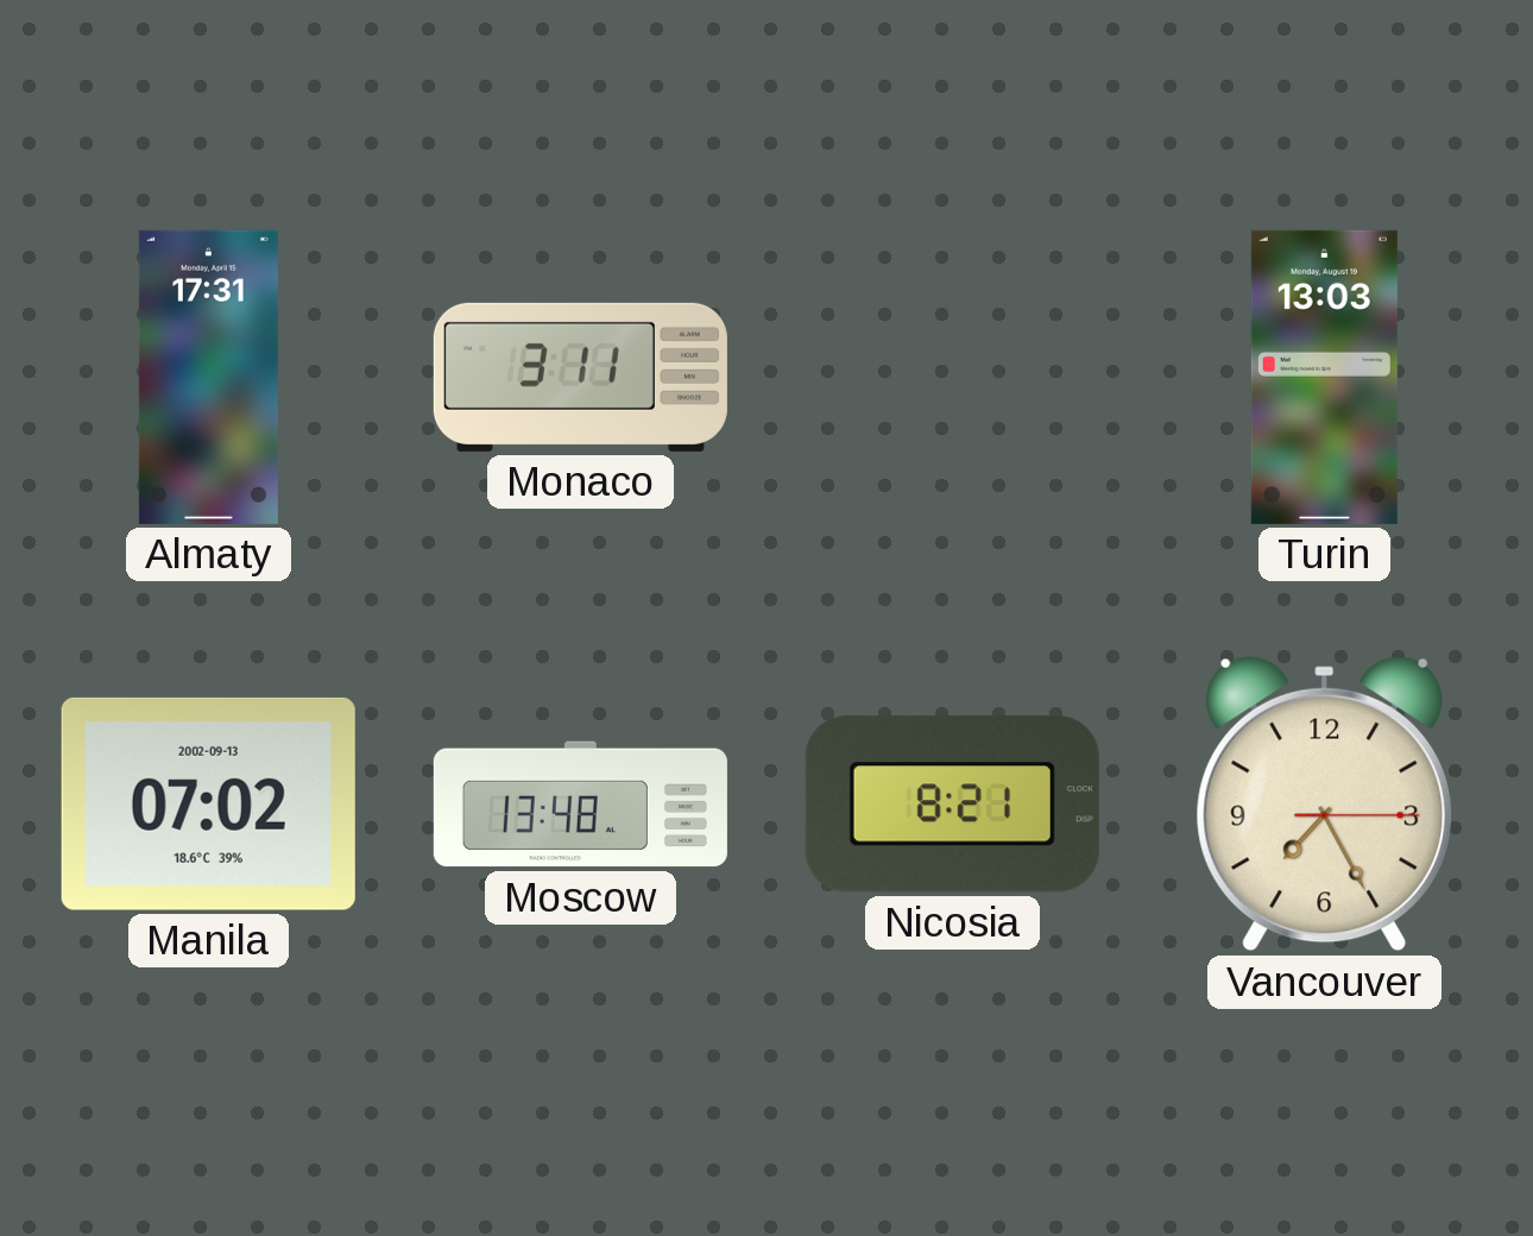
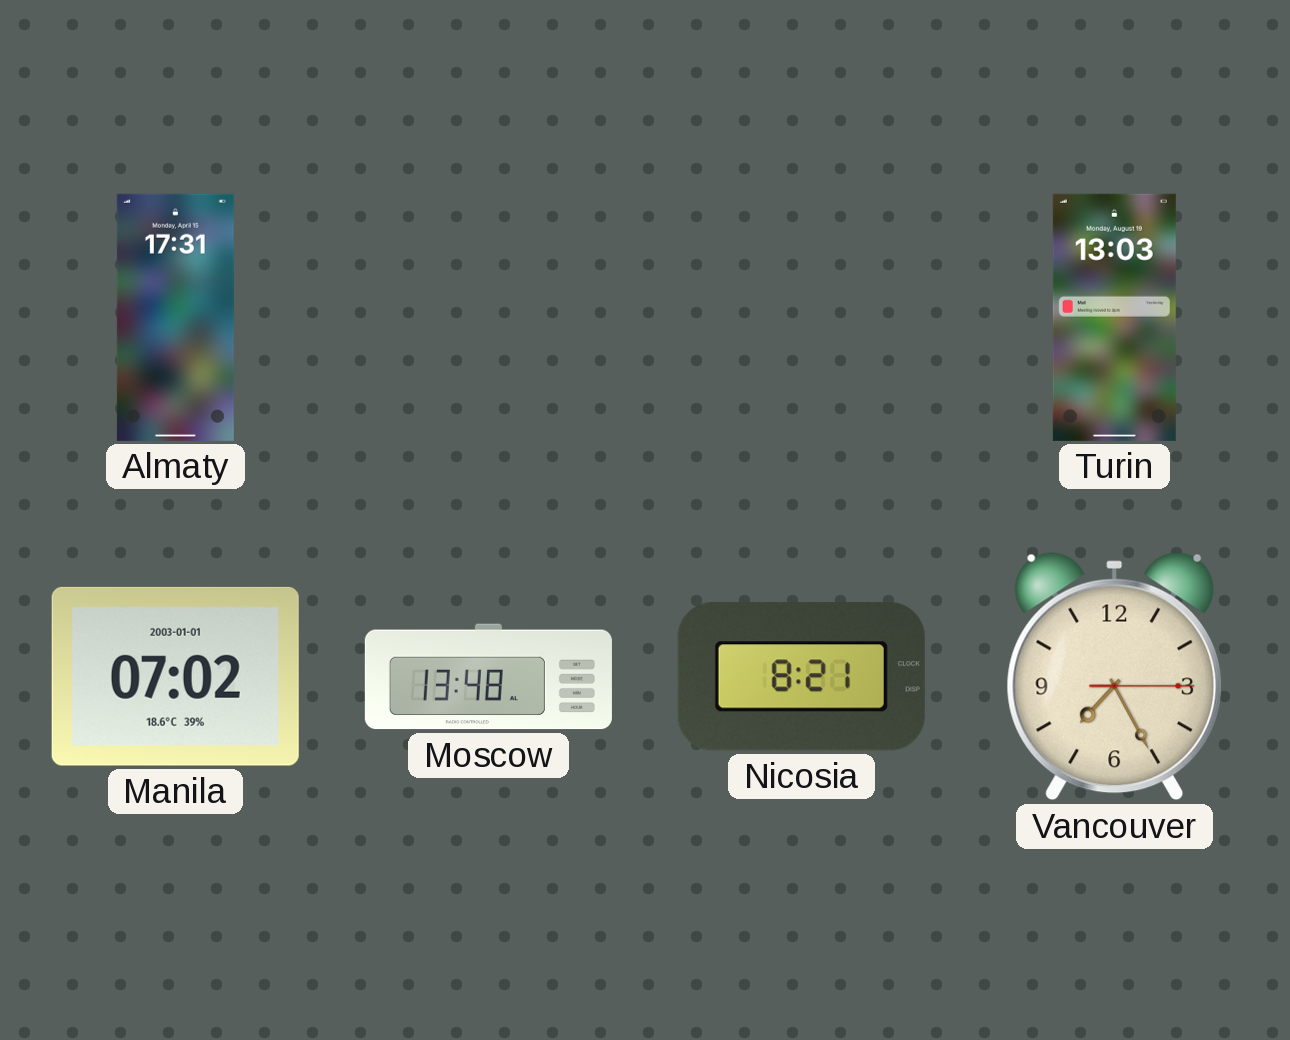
Monaco: 3:11 -> none
Manila date: 2002-09-13 -> 2003-01-01
